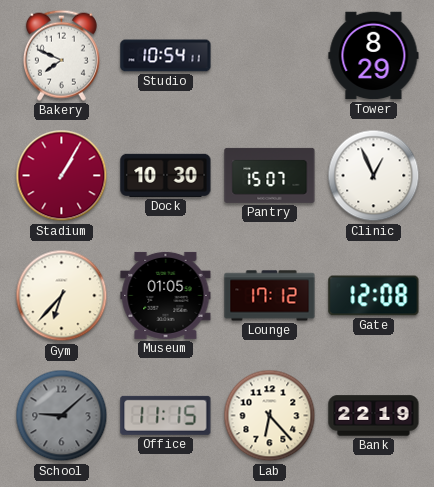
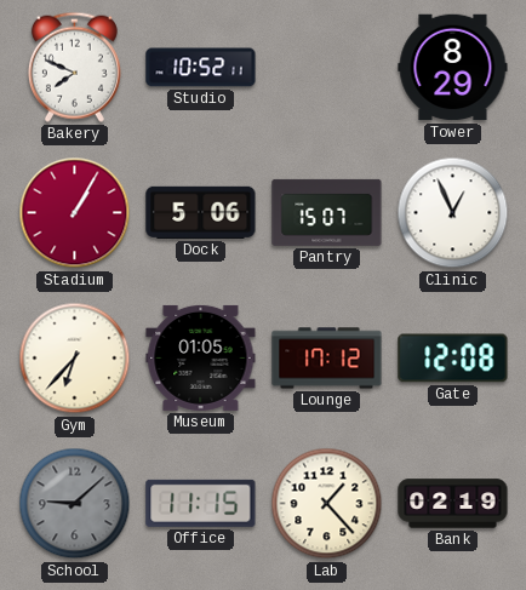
Studio: 10:54 -> 10:52
Dock: 10:30 -> 5:06
Lab: 6:23 -> 1:23
Bank: 22:19 -> 02:19
